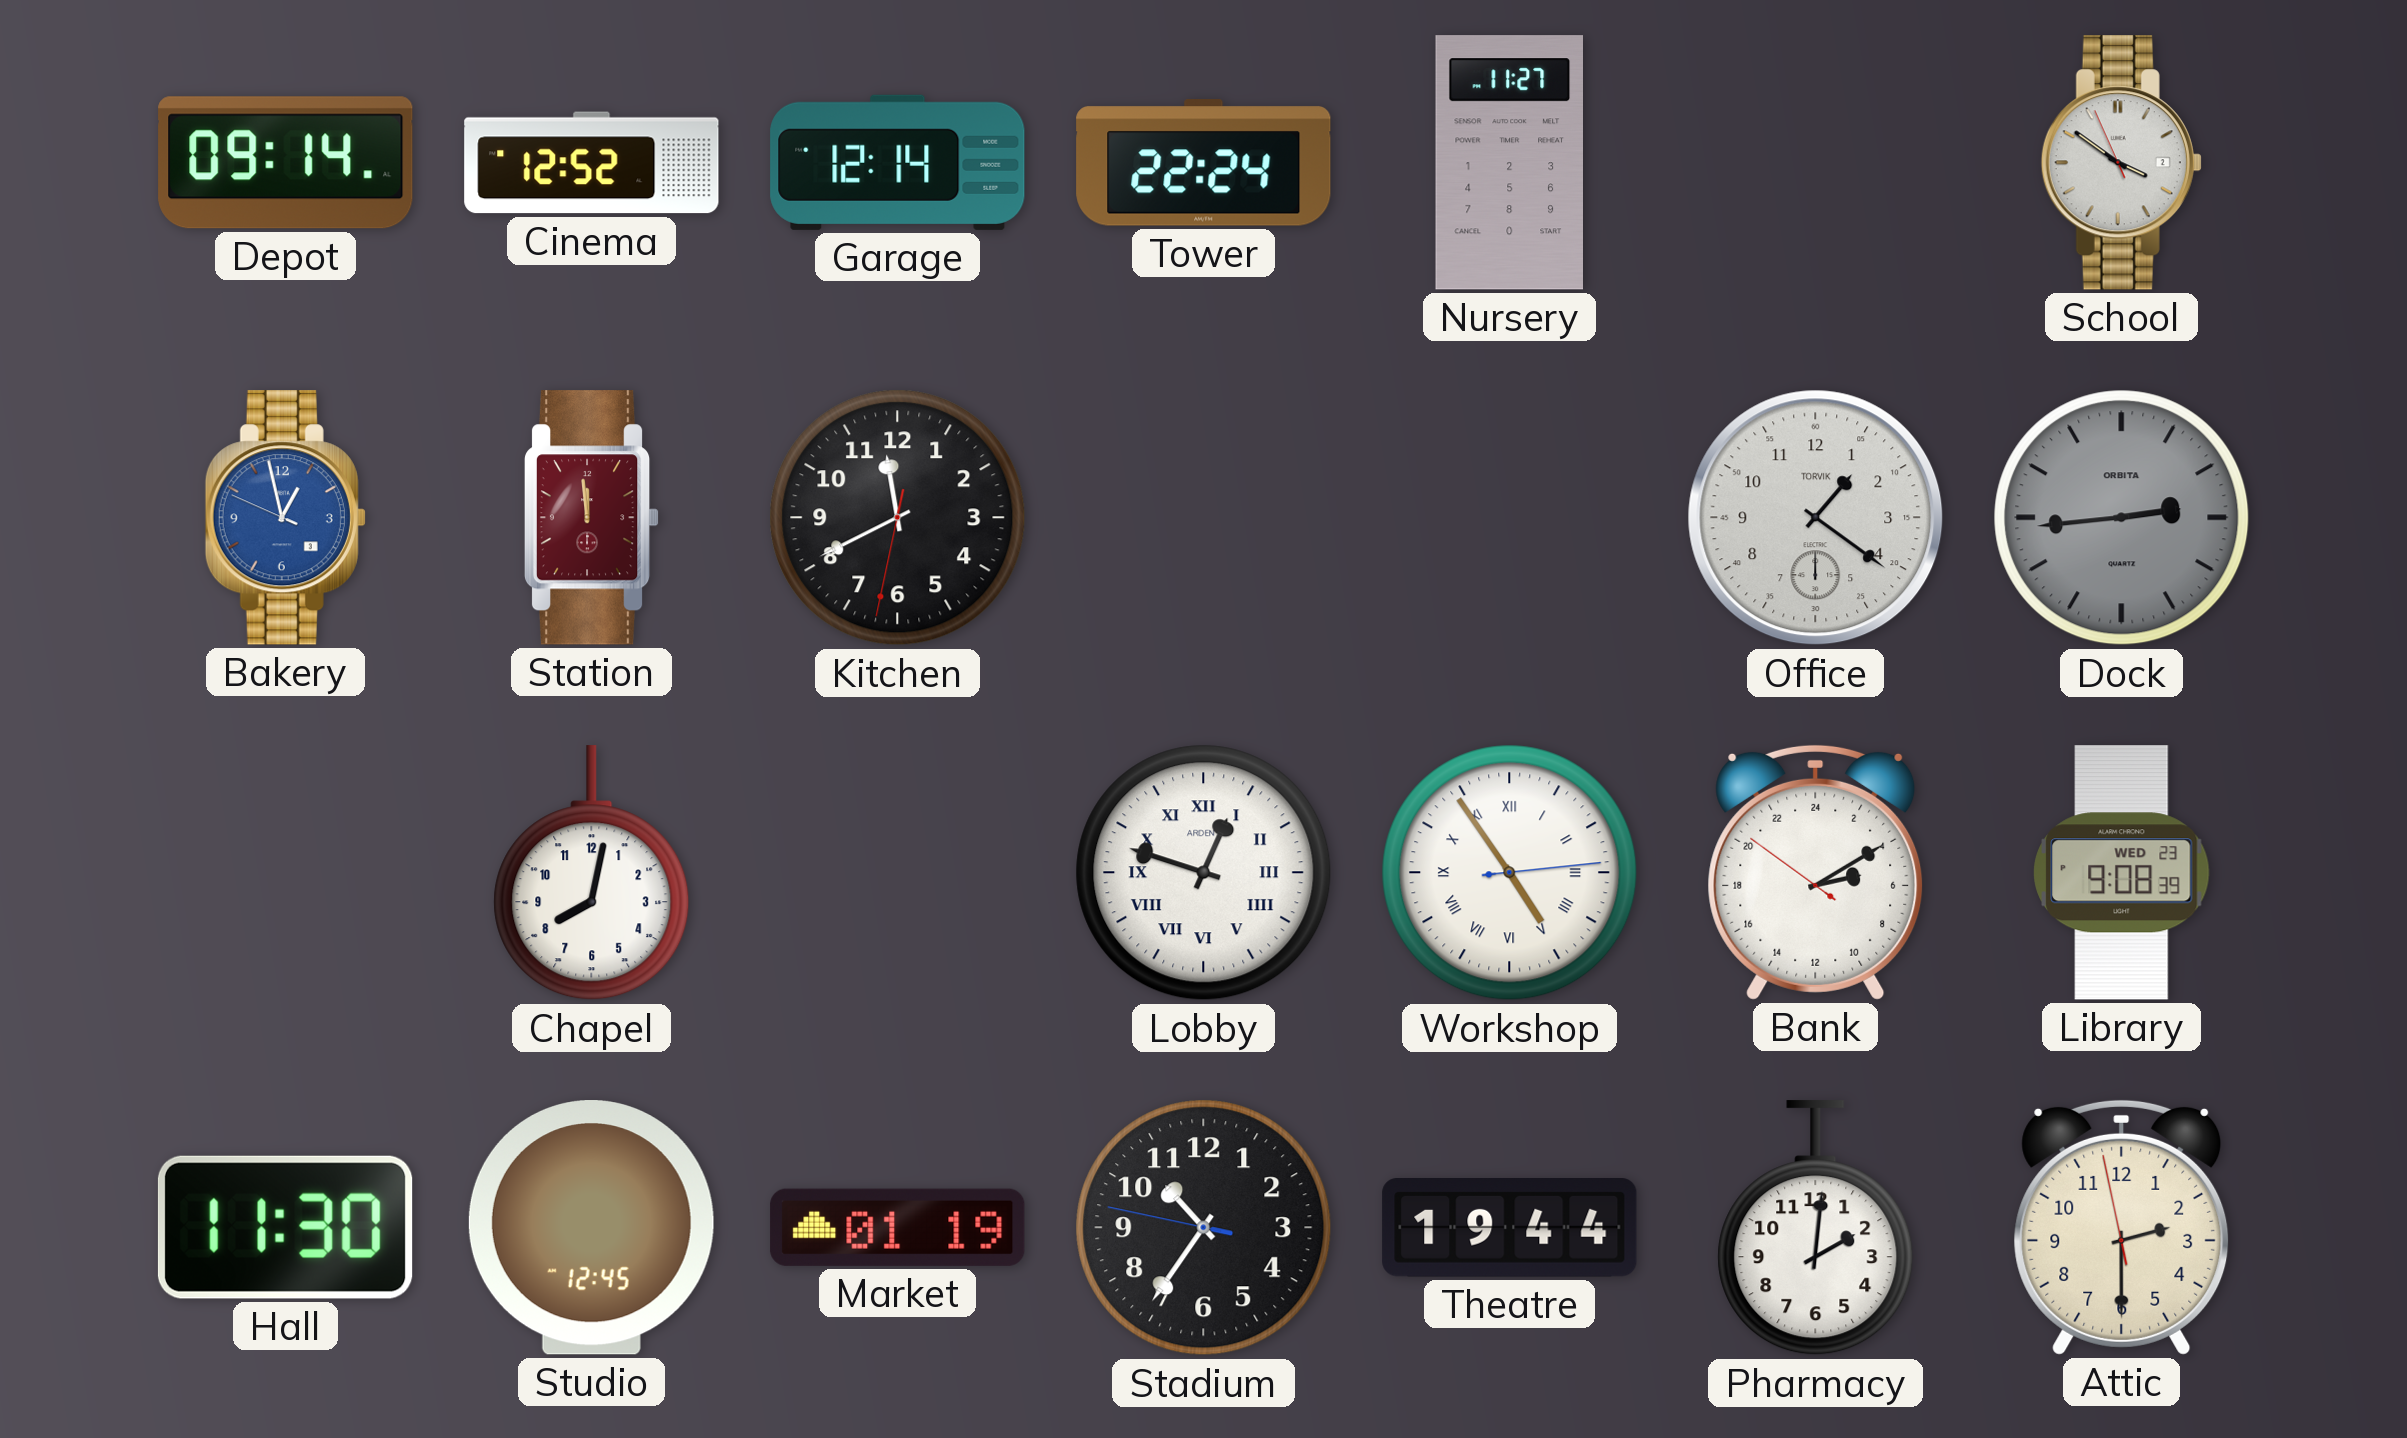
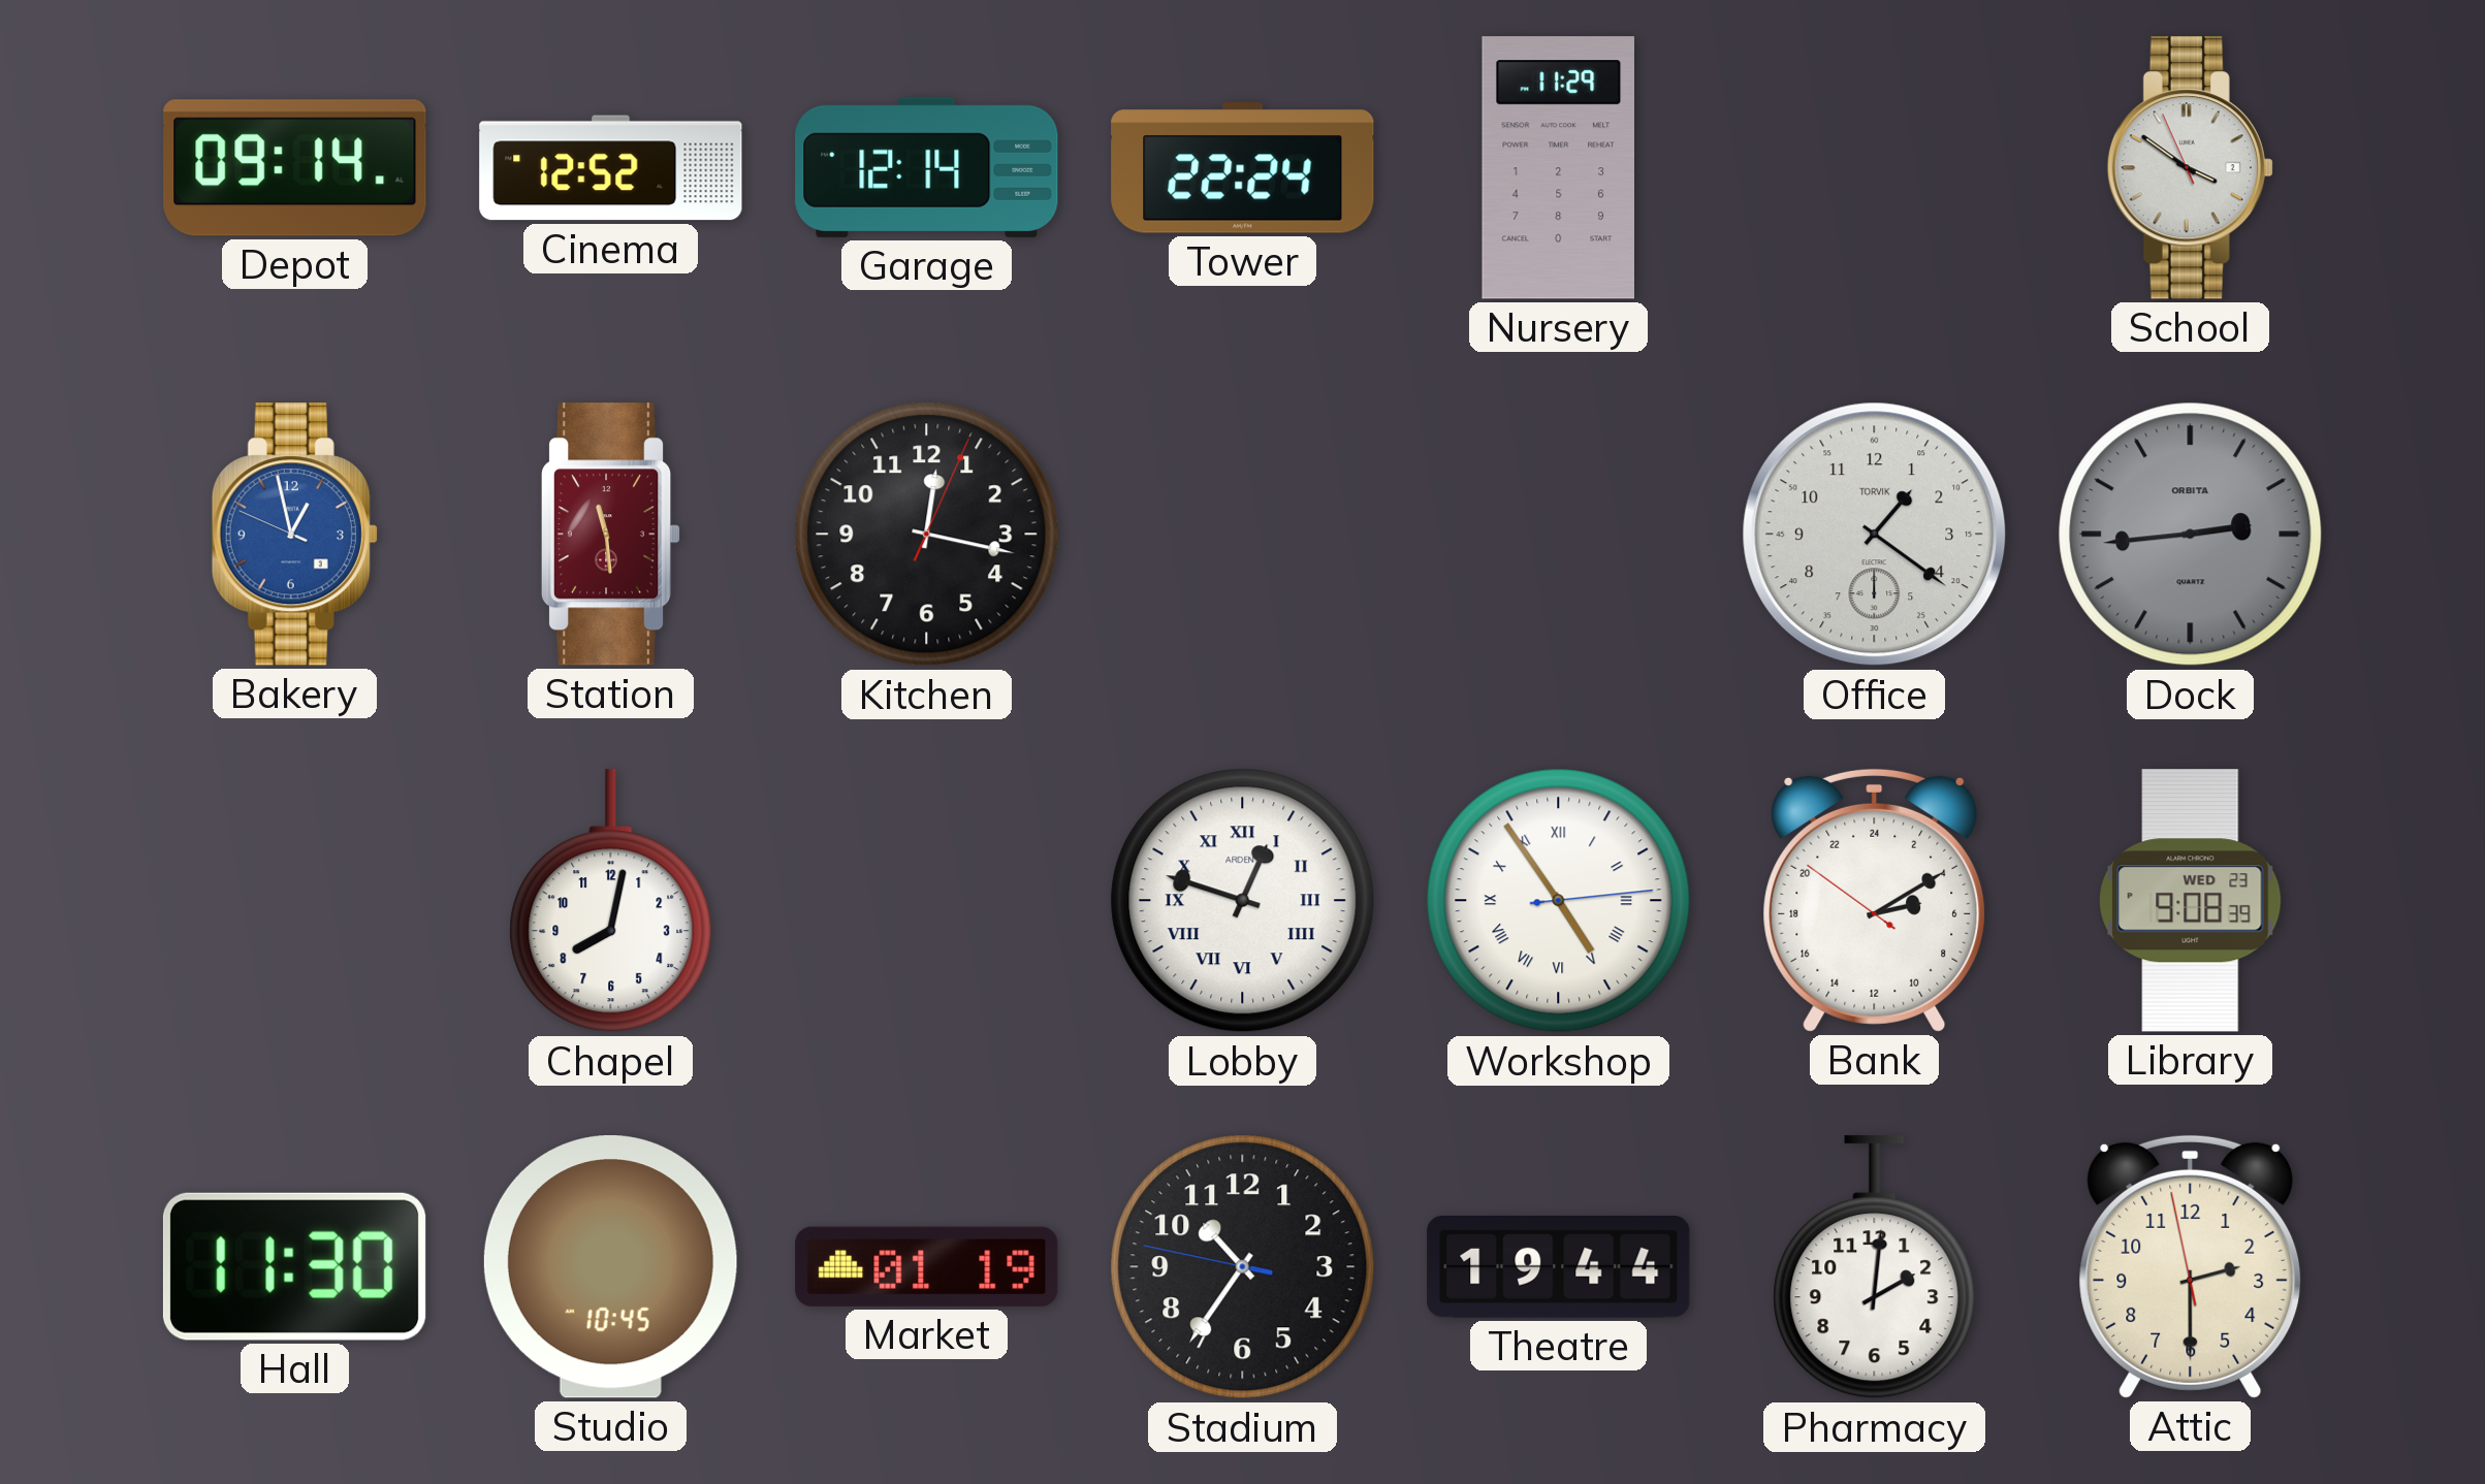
Nursery: 11:27 -> 11:29
Station: 11:59 -> 11:29
Kitchen: 11:40 -> 12:17
Studio: 12:45 -> 10:45
